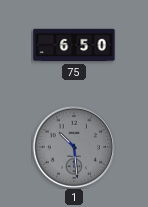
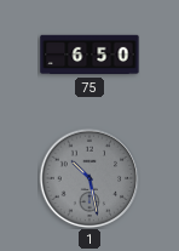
1: 10:29 -> 10:28
